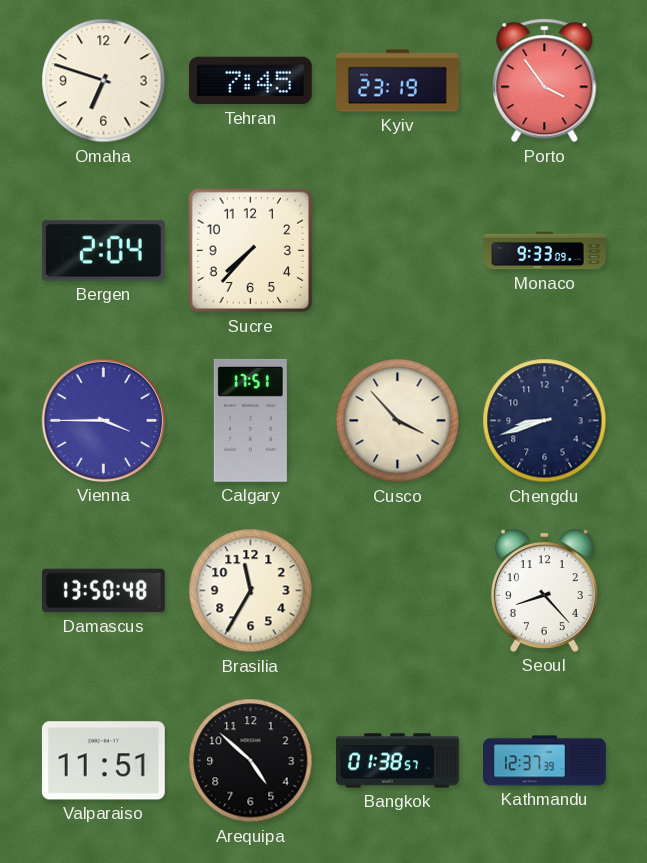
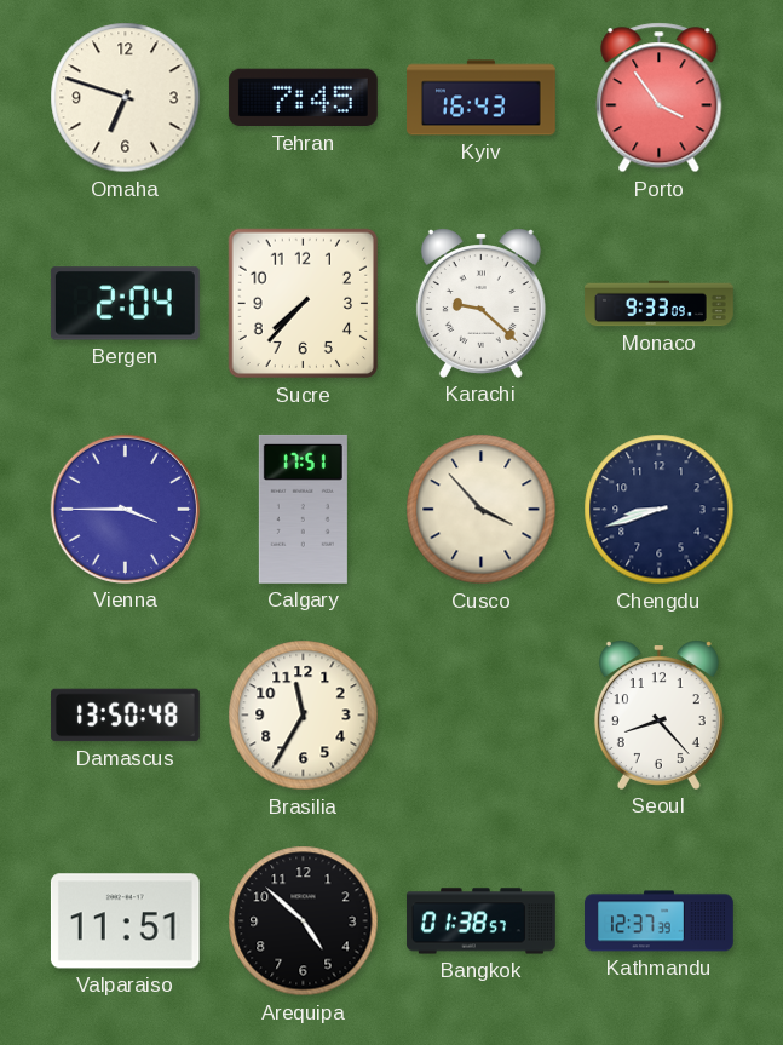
Kyiv: 23:19 -> 16:43
Karachi: none -> 9:22
